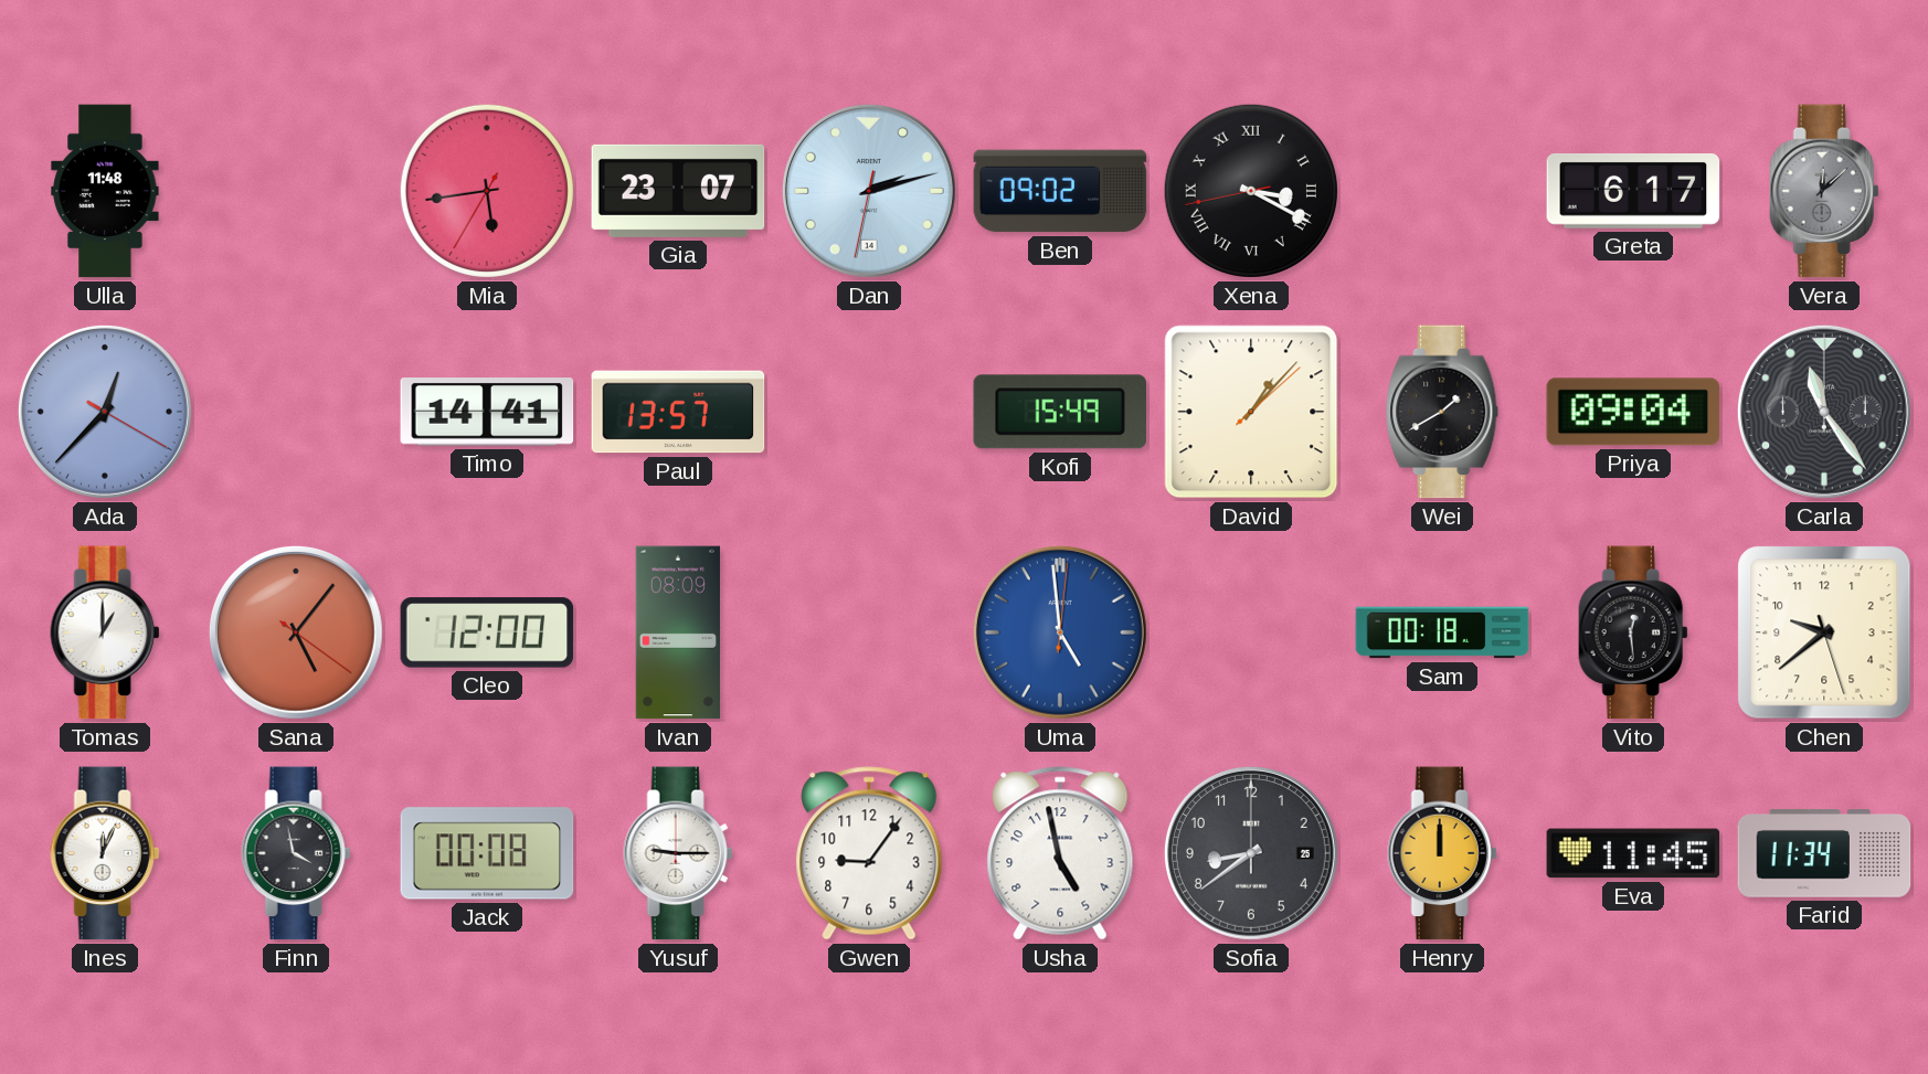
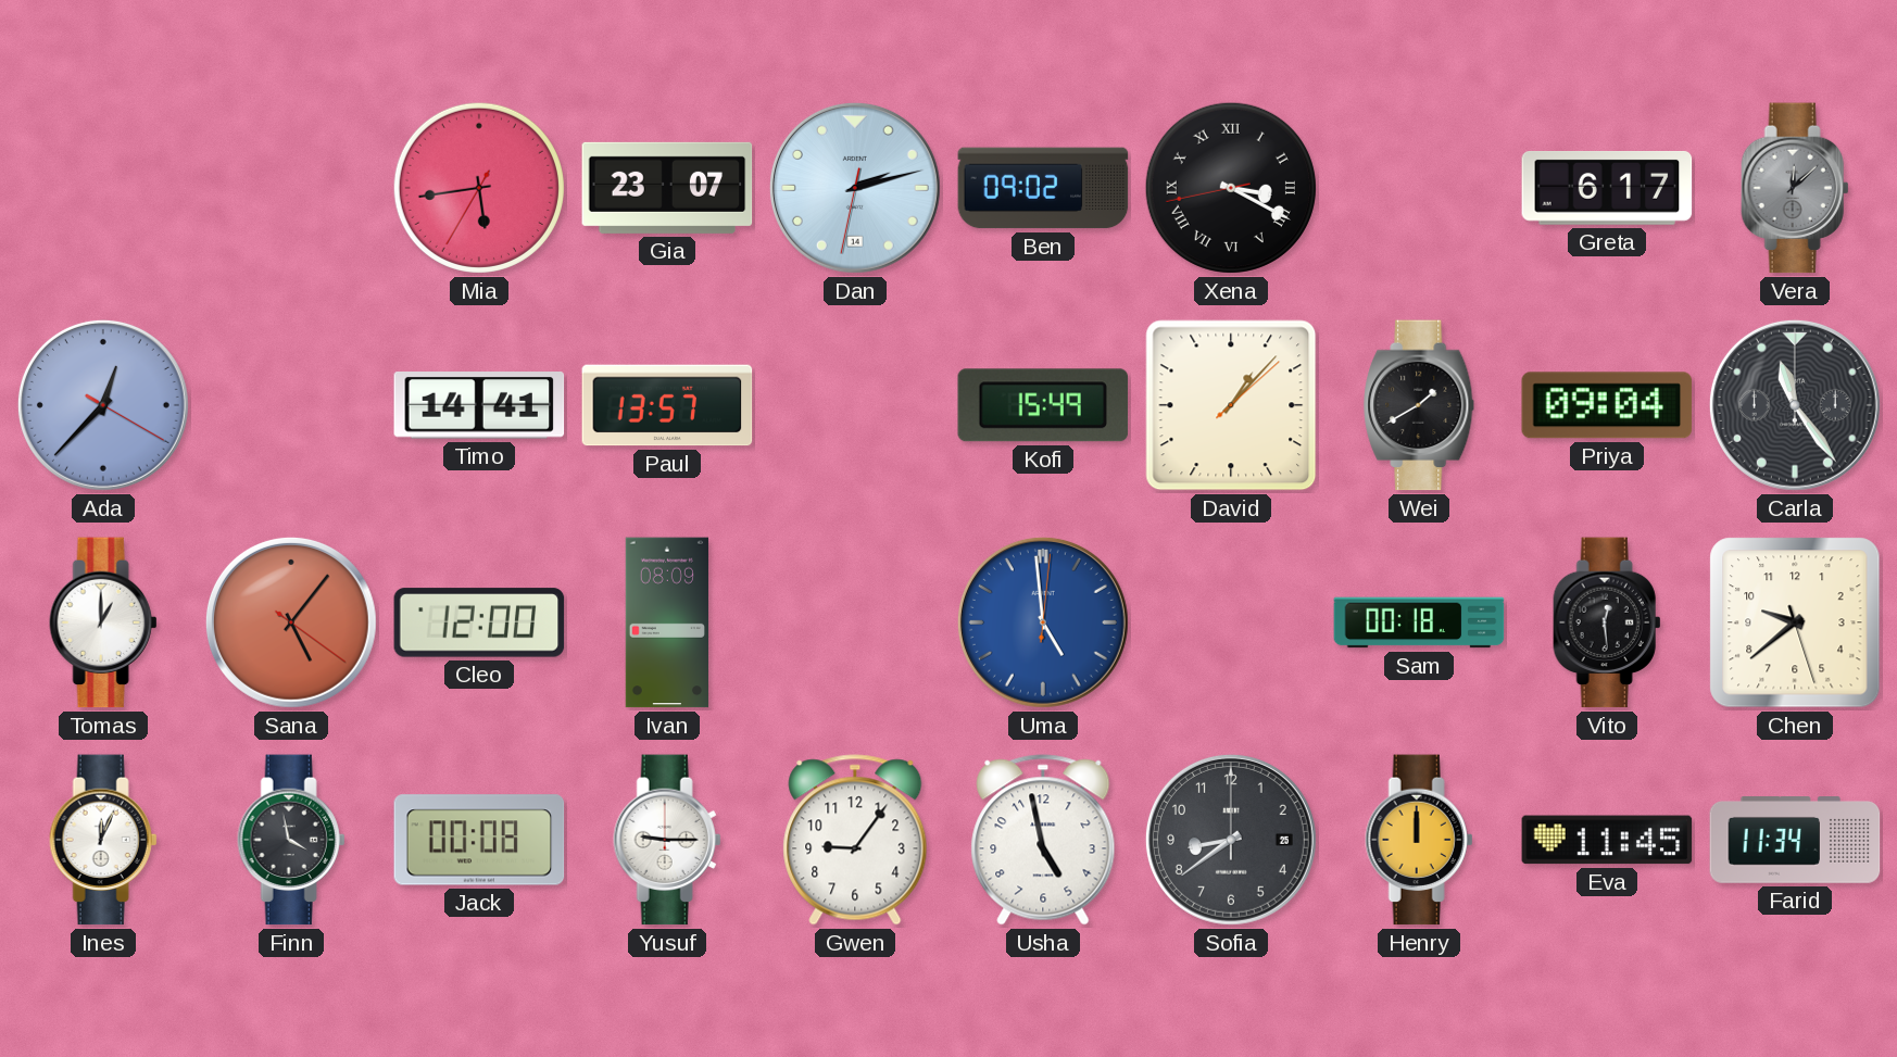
Ulla: 11:48 -> none
